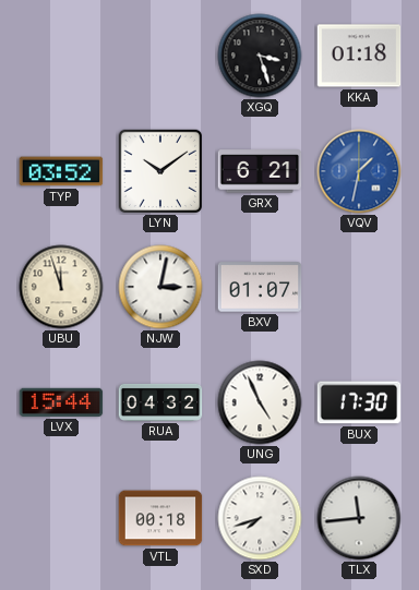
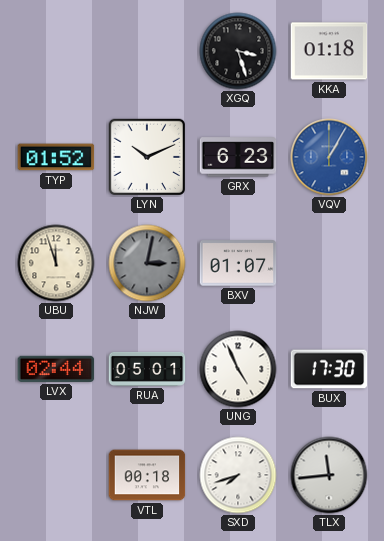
TYP: 03:52 -> 01:52
LYN: 10:09 -> 10:11
GRX: 6:21 -> 6:23
VQV: 1:32 -> 1:05
NJW dial: white -> grey
LVX: 15:44 -> 02:44
RUA: 04:32 -> 05:01
